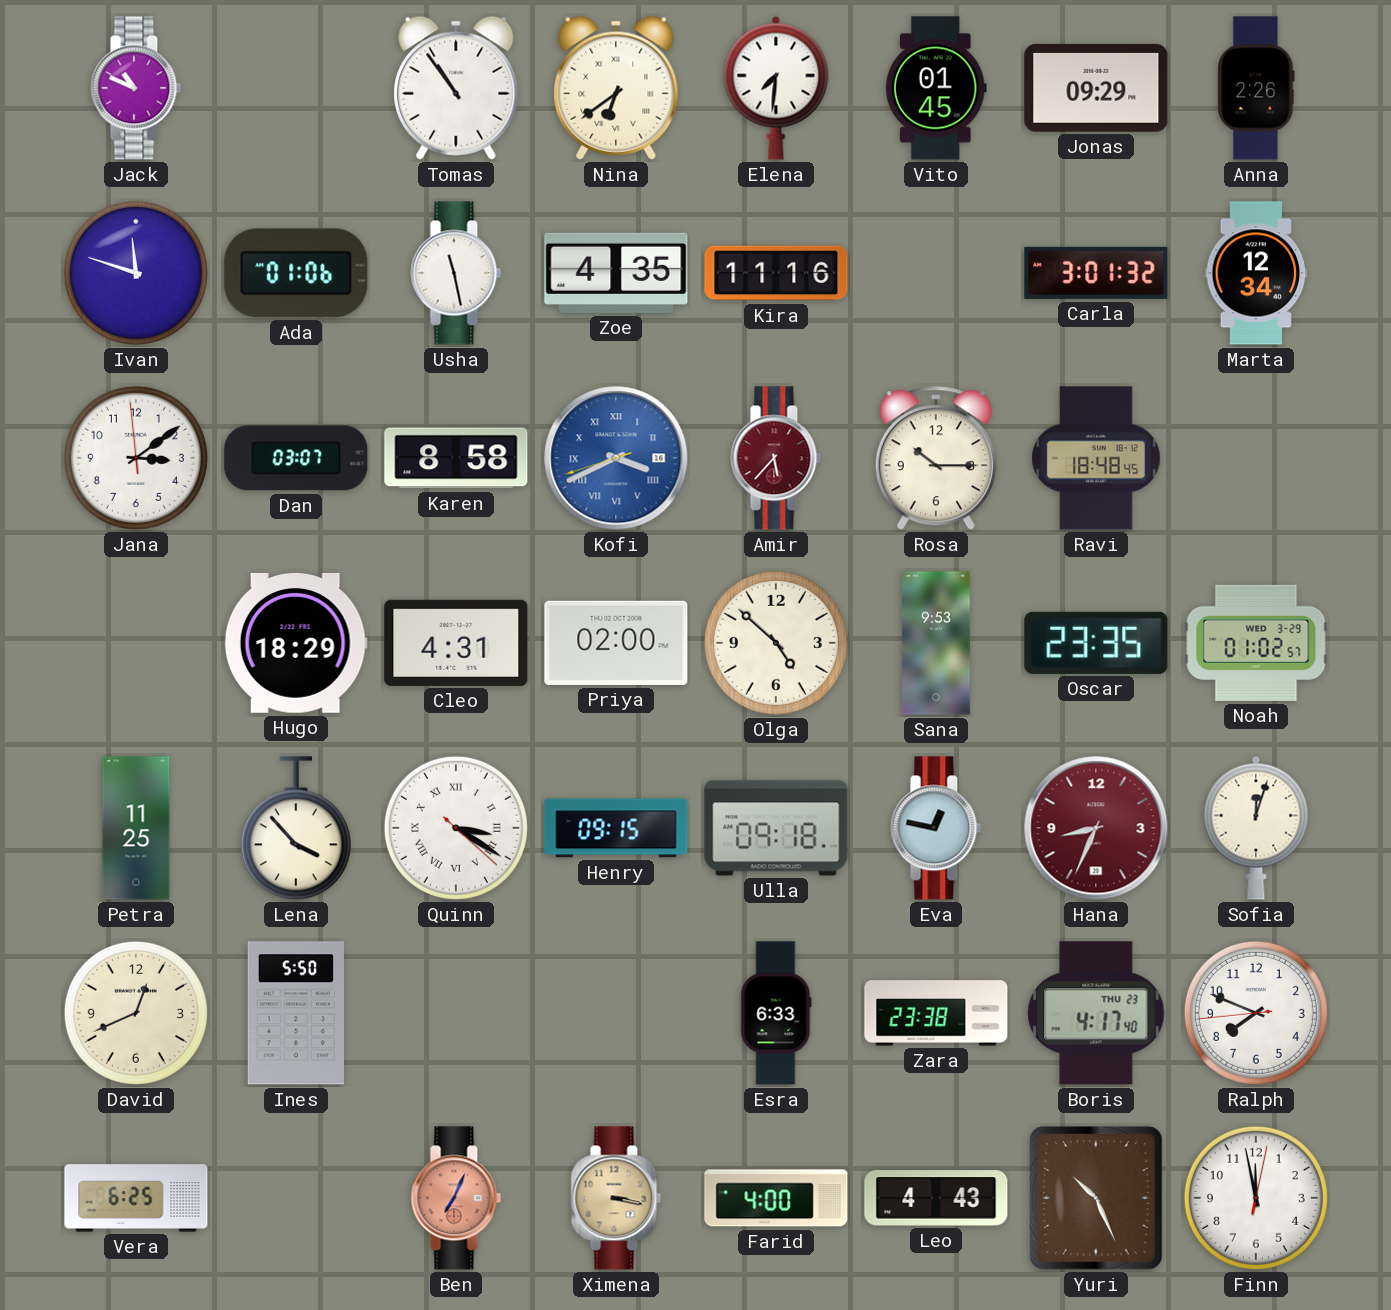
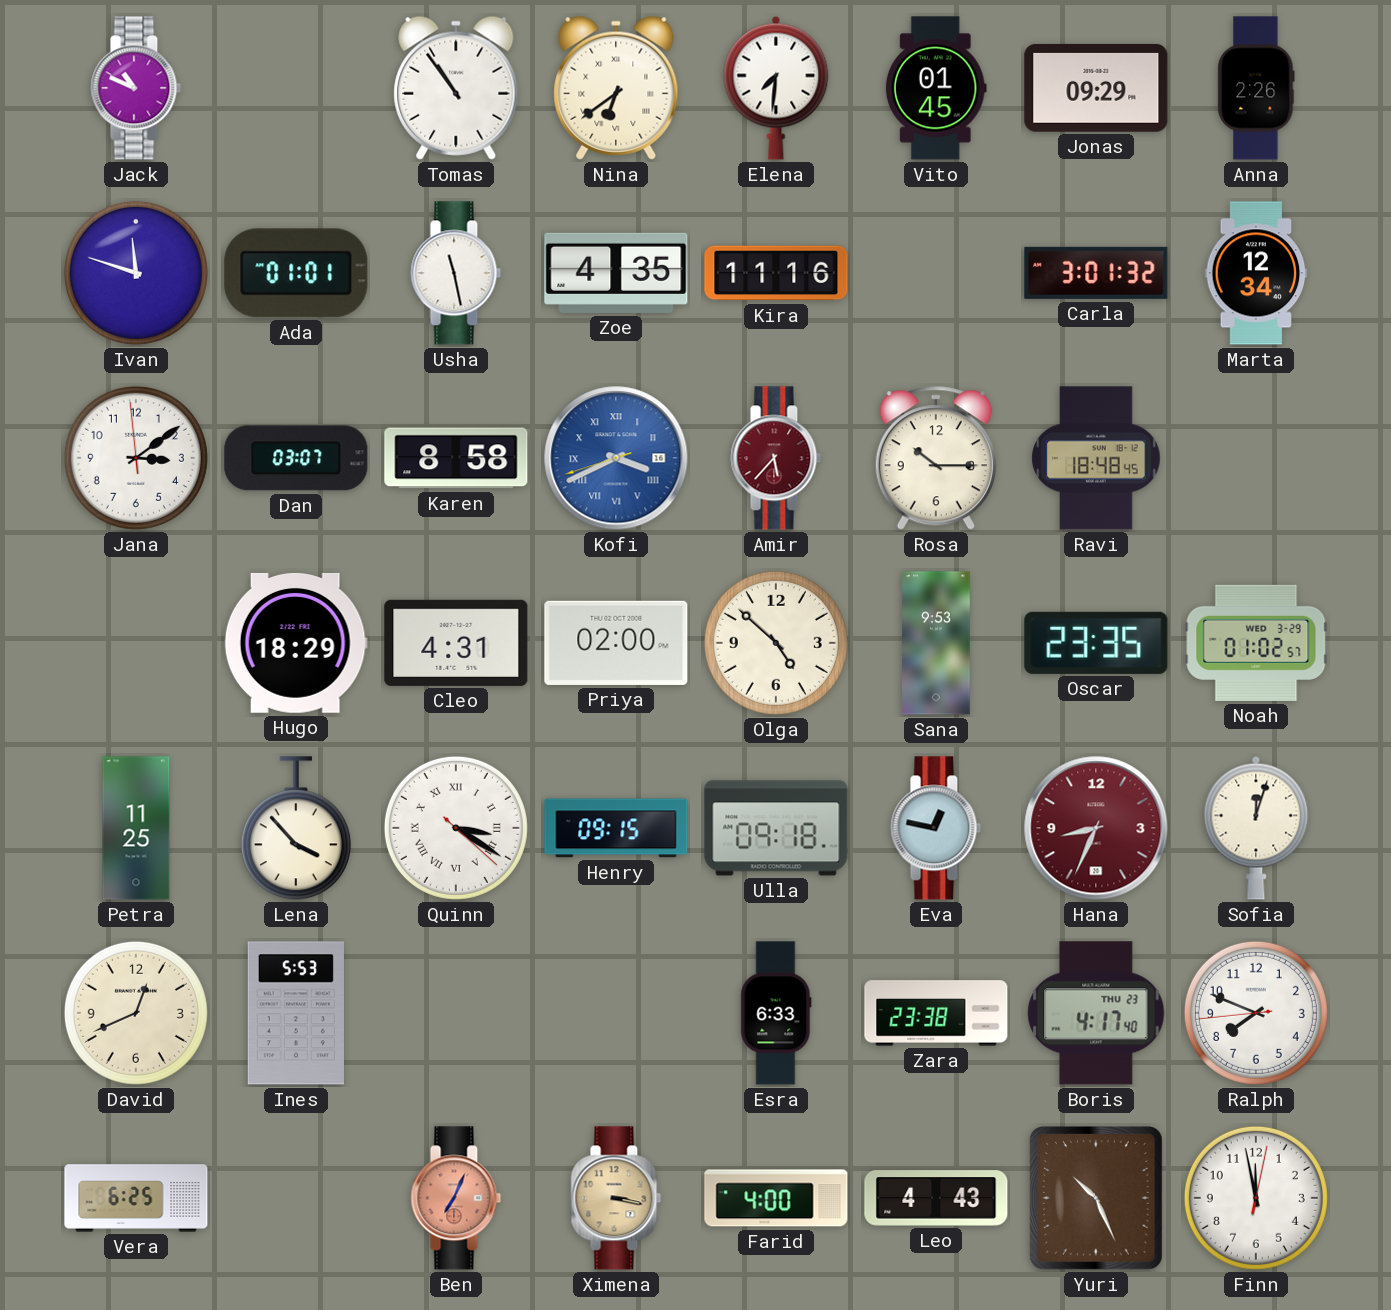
Ada: 01:06 -> 01:01
Ines: 5:50 -> 5:53
